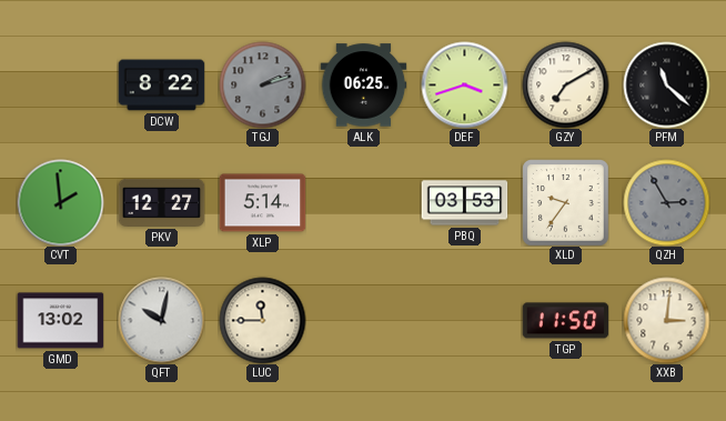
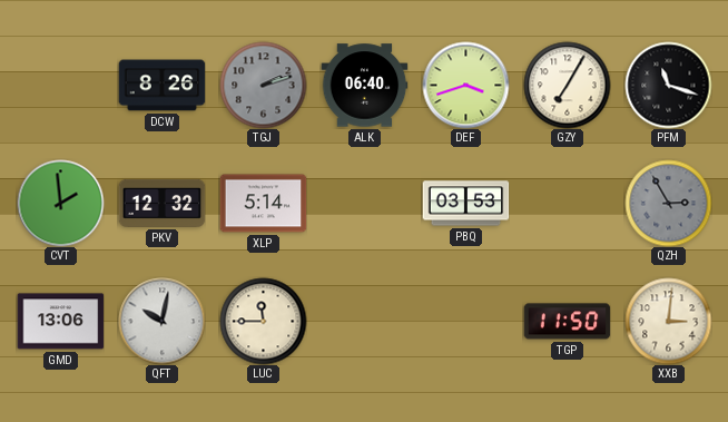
DCW: 8:22 -> 8:26
ALK: 06:25 -> 06:40
GZY: 7:10 -> 7:05
PFM: 11:22 -> 11:18
PKV: 12:27 -> 12:32
XLD: 9:36 -> none
GMD: 13:02 -> 13:06
